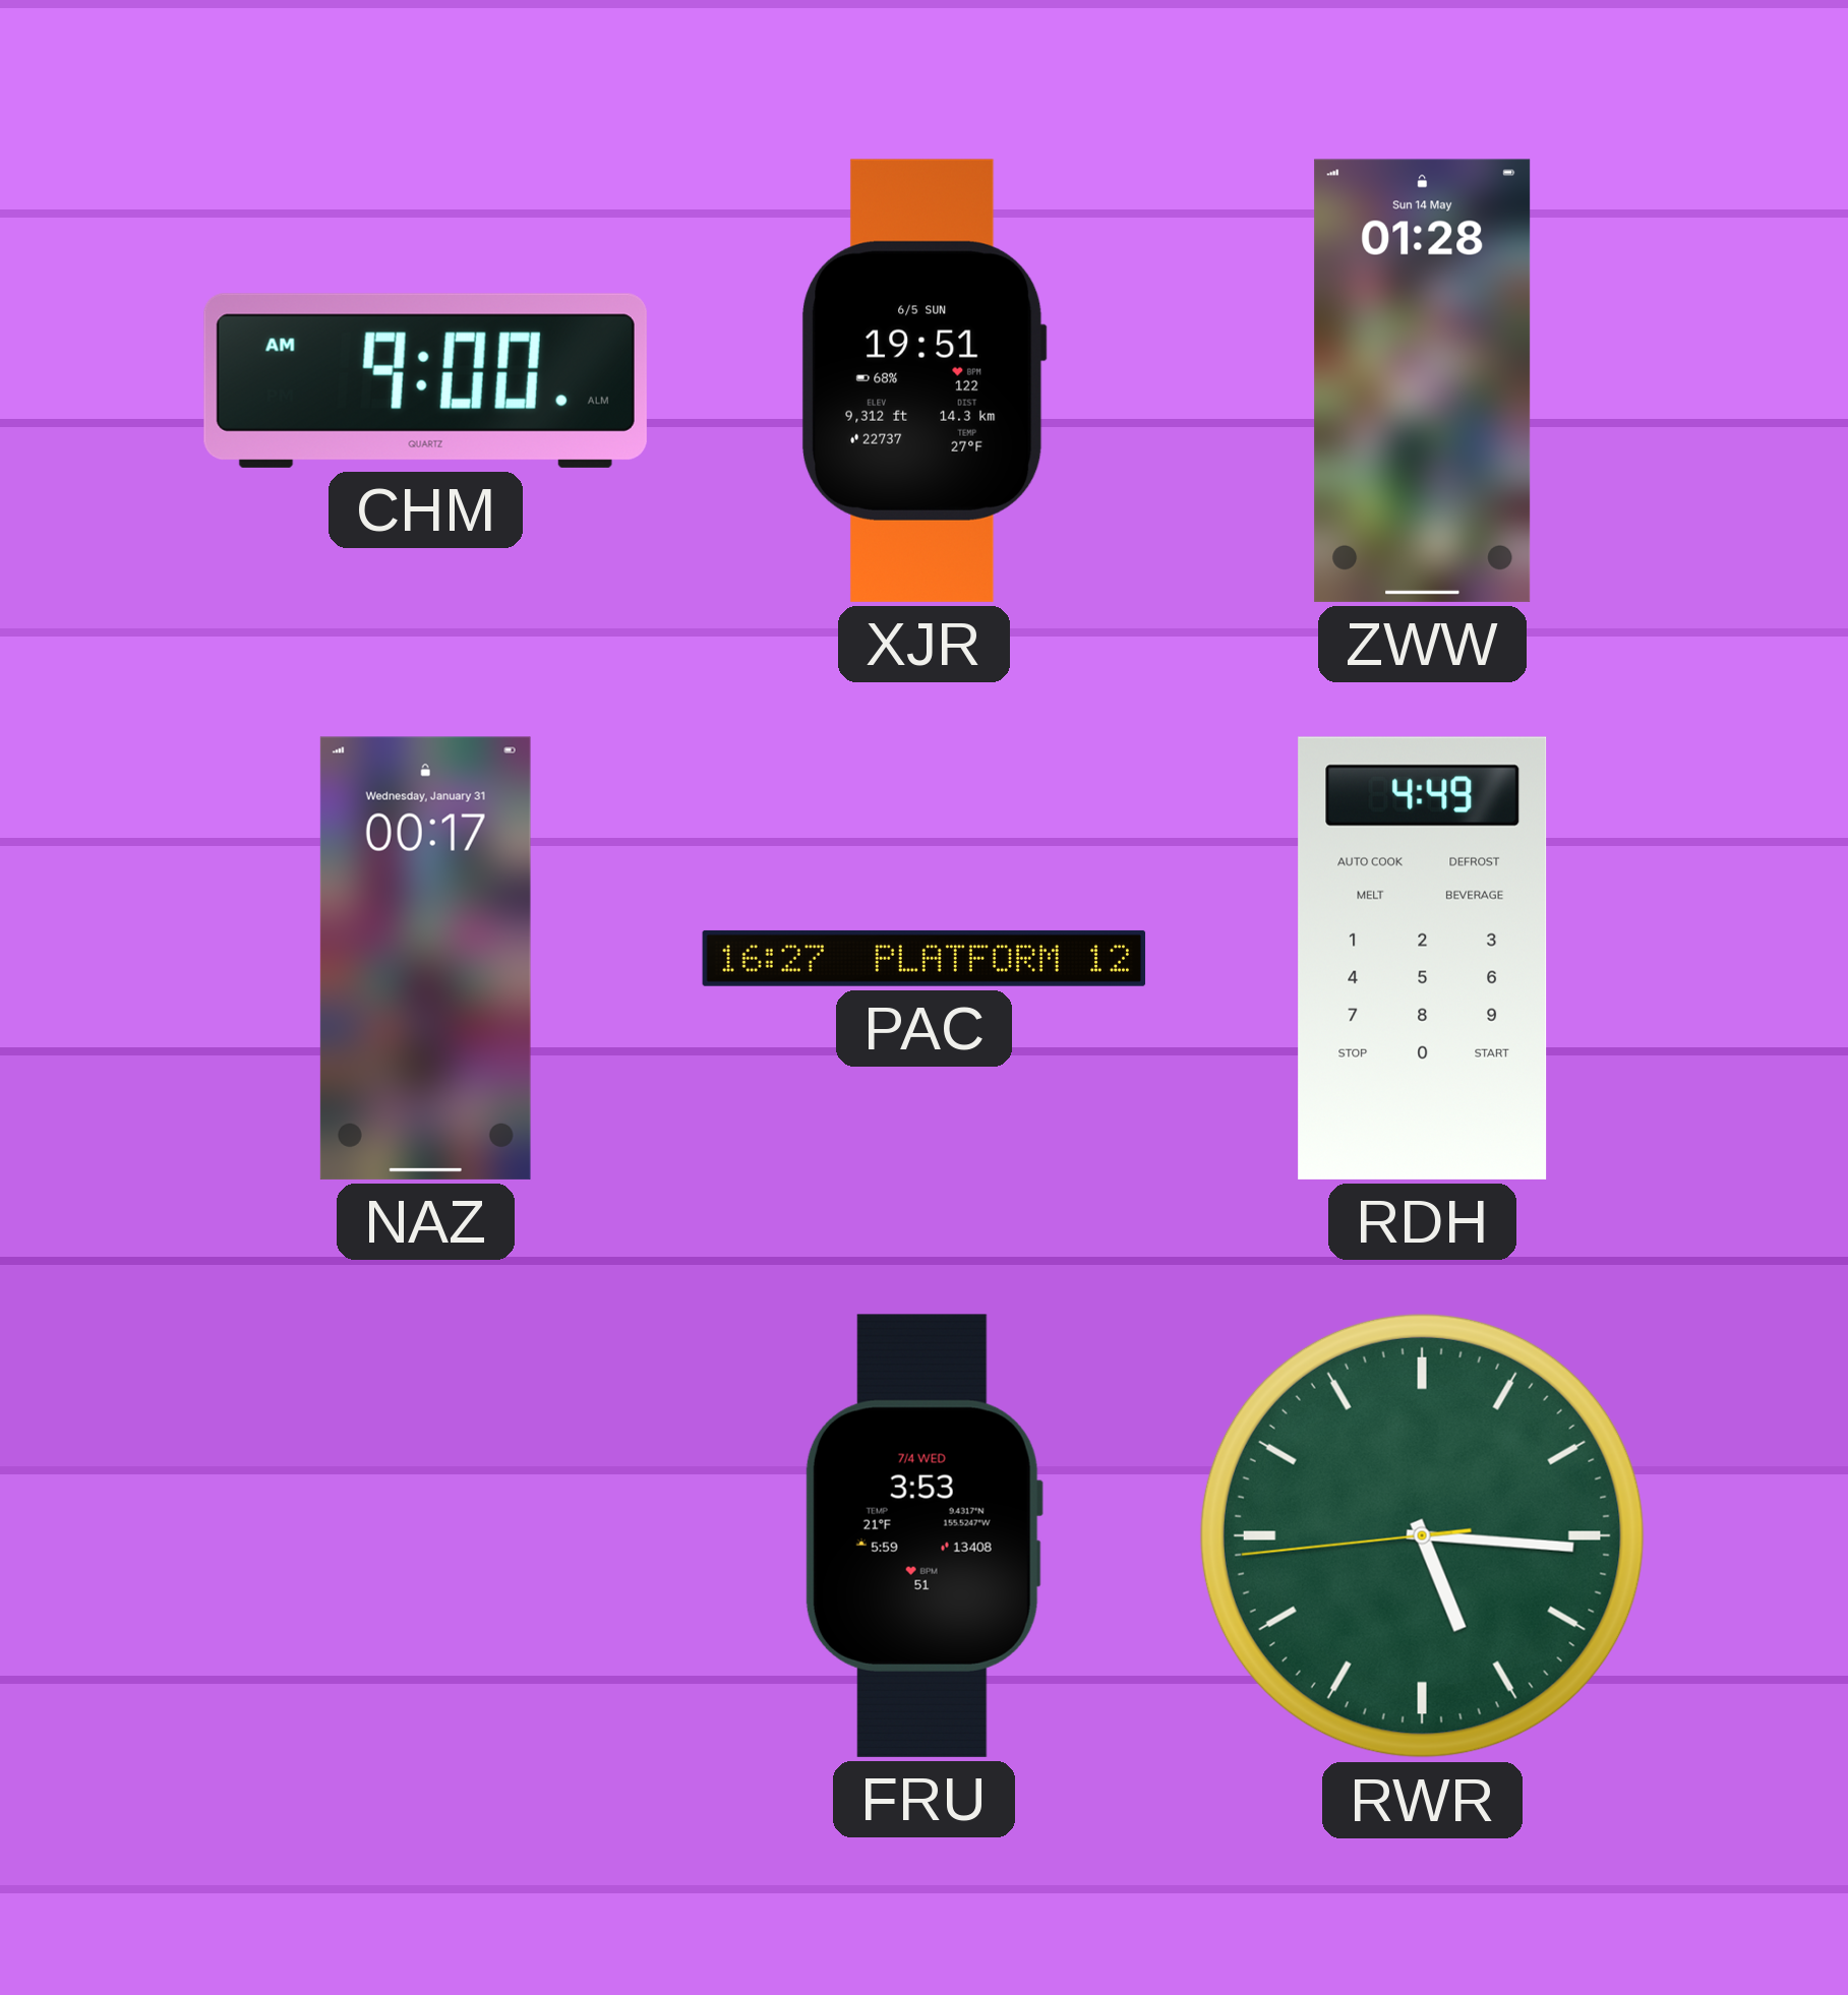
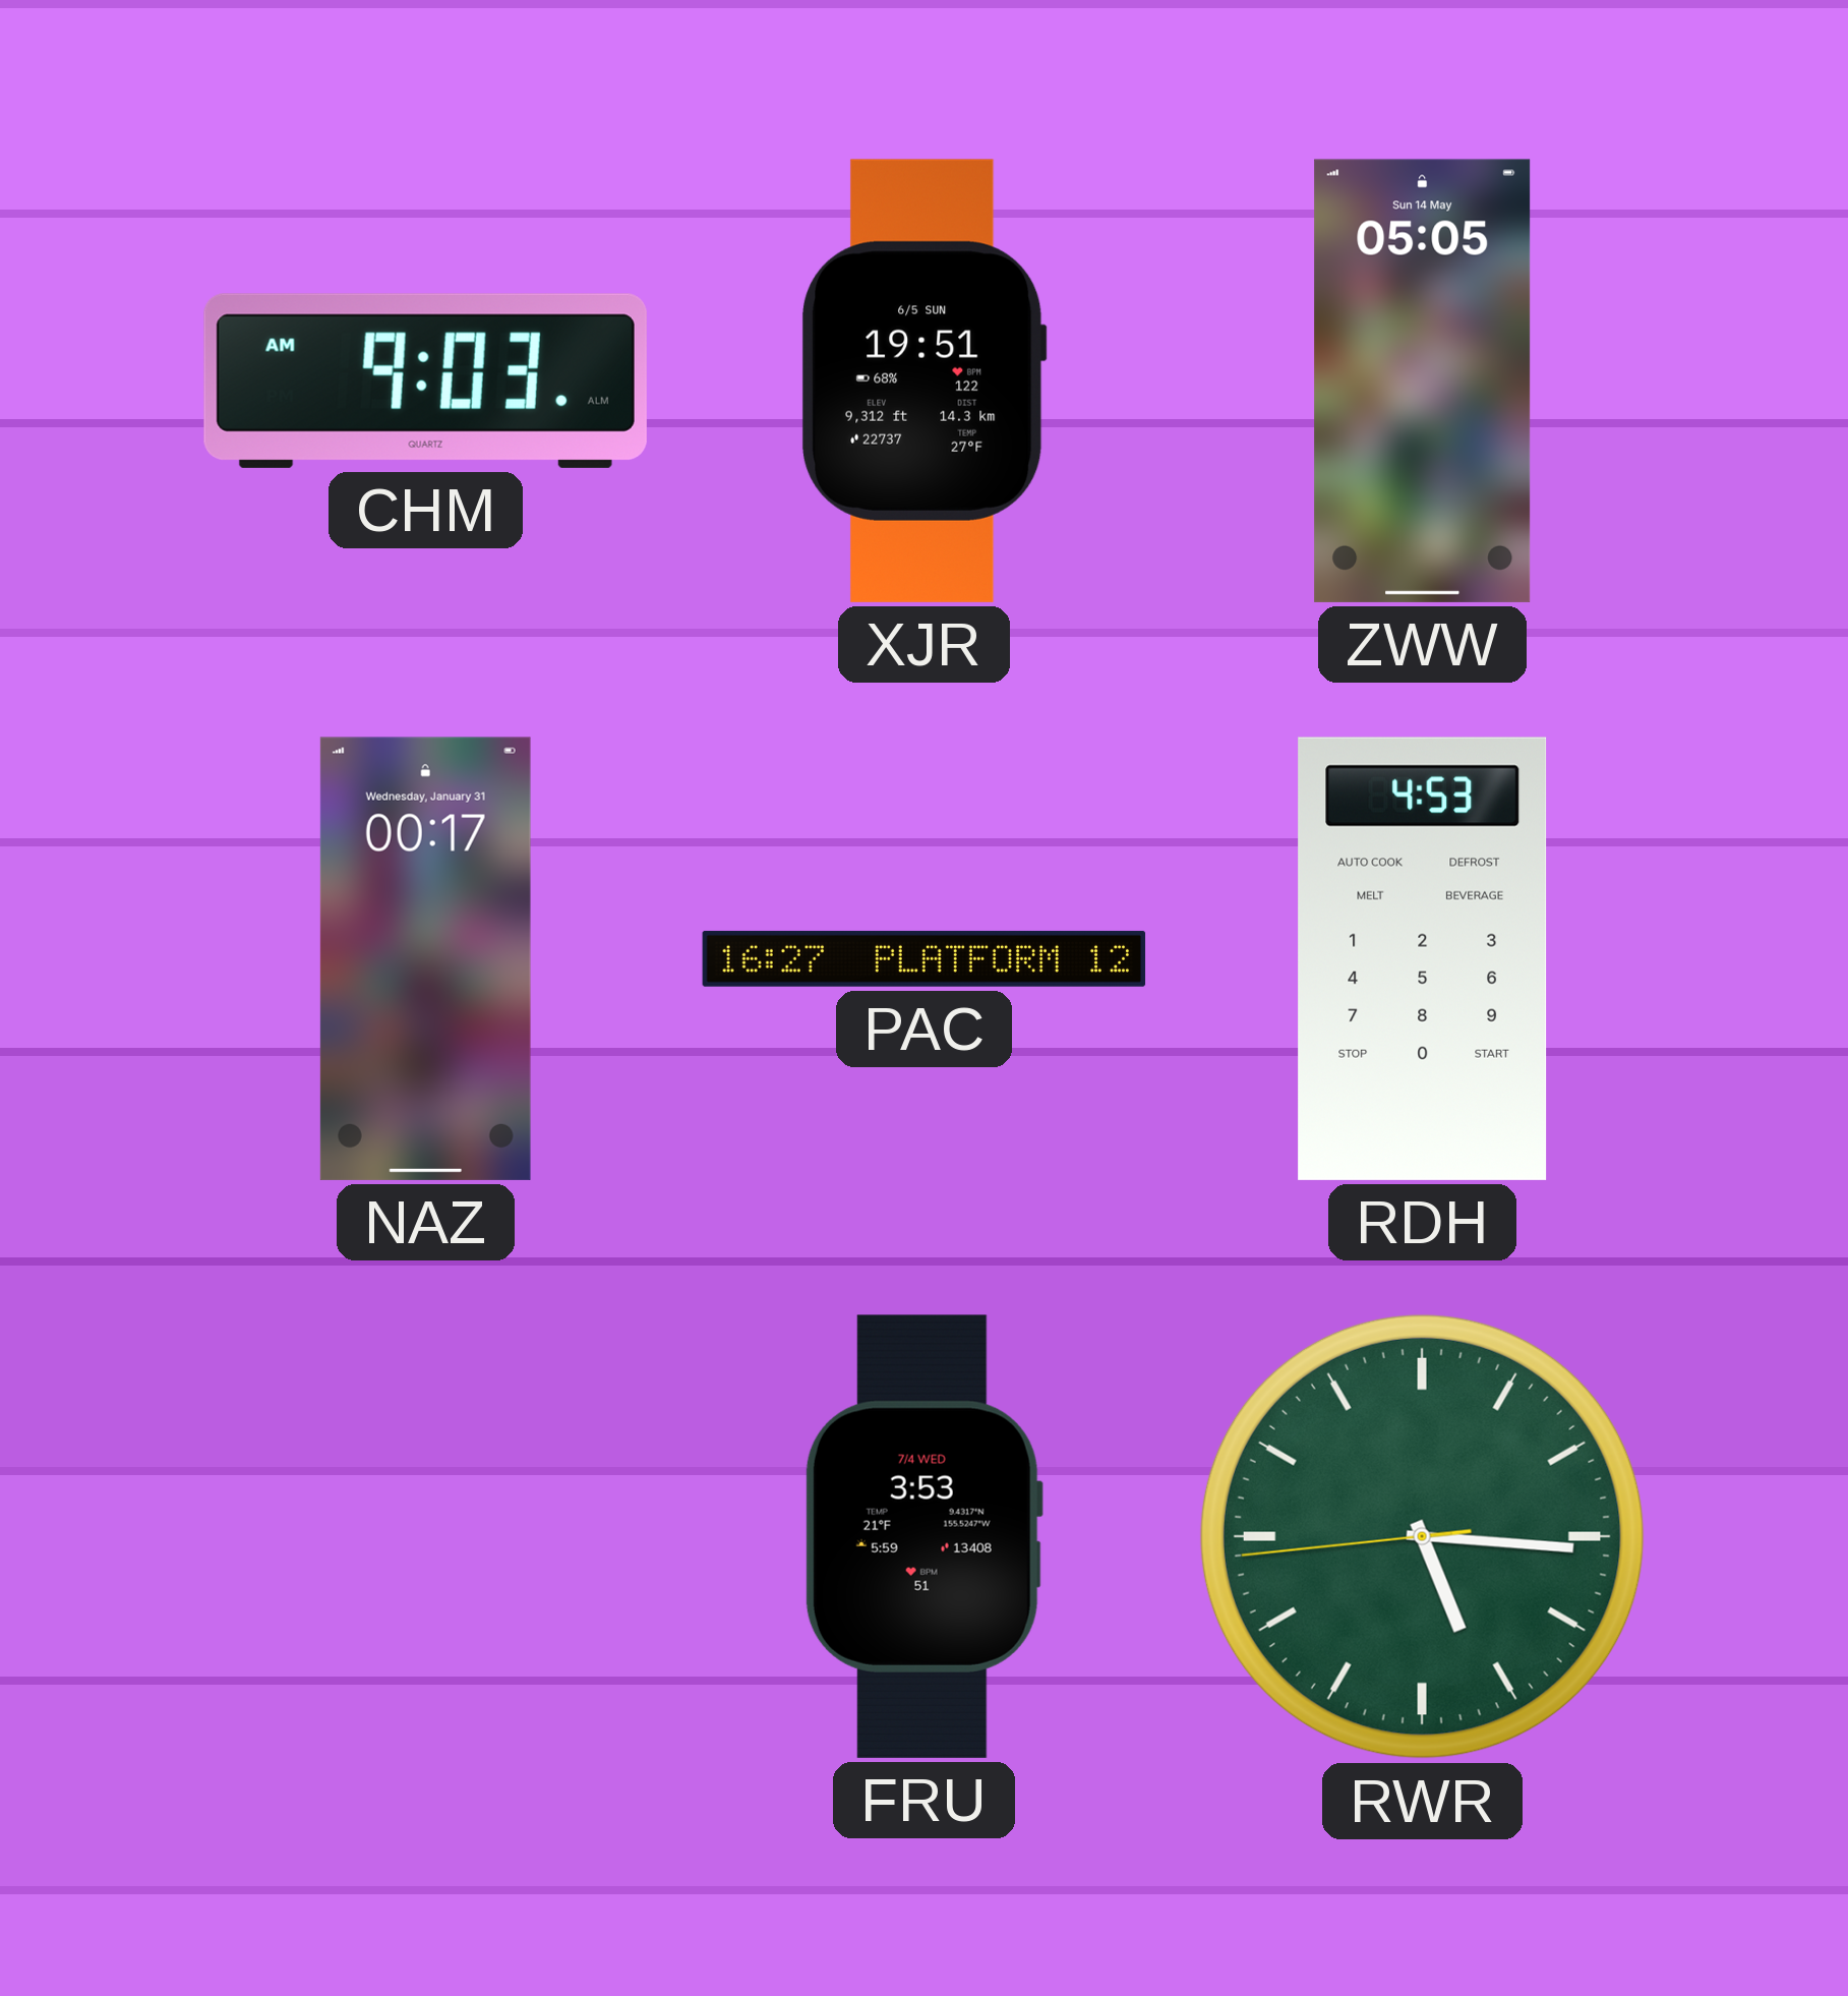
CHM: 9:00 -> 9:03
ZWW: 01:28 -> 05:05
RDH: 4:49 -> 4:53
